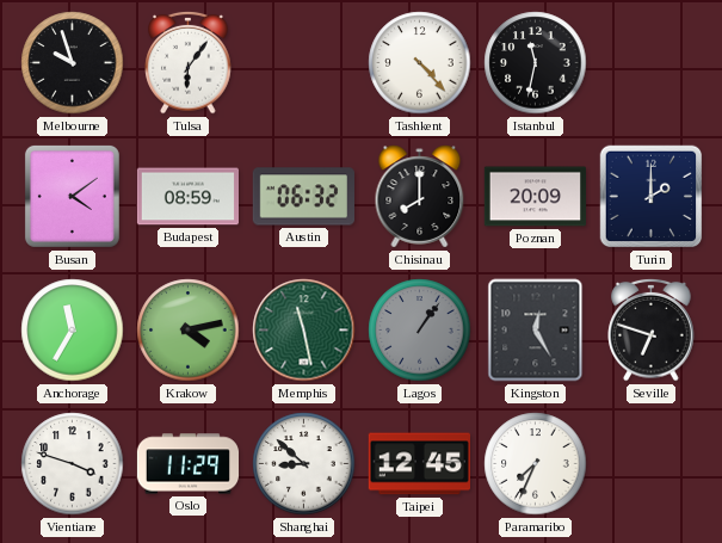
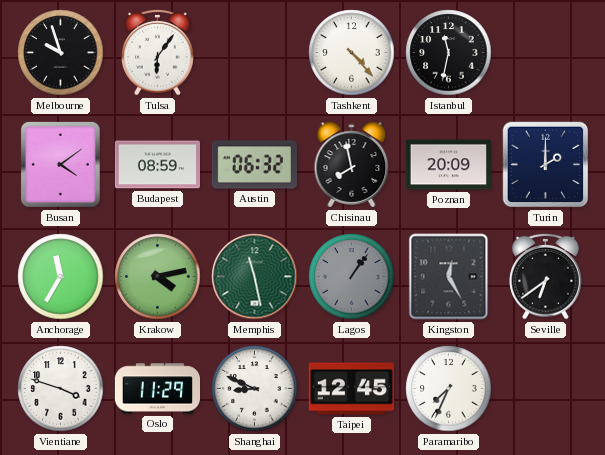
Chisinau: 8:00 -> 7:58
Seville: 6:48 -> 6:39
Shanghai: 8:52 -> 8:49
